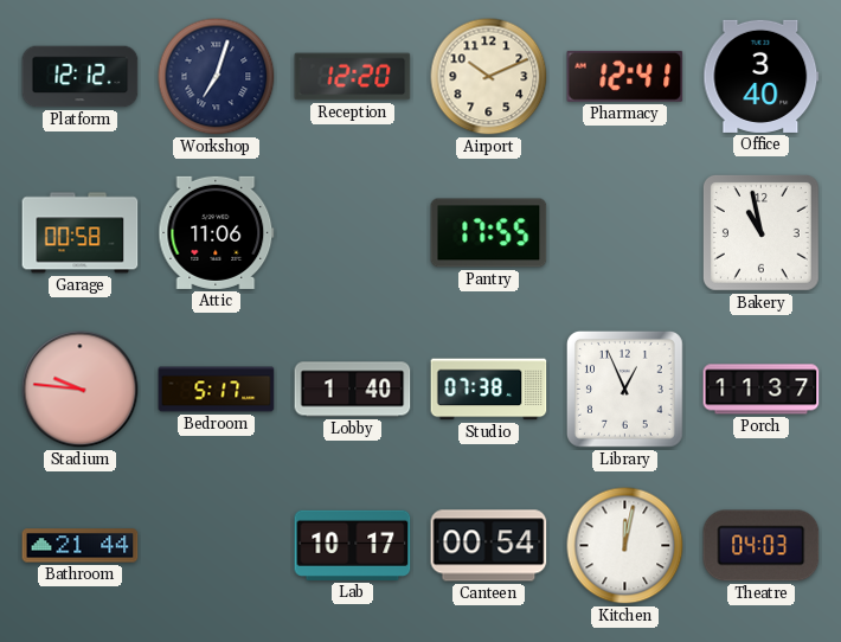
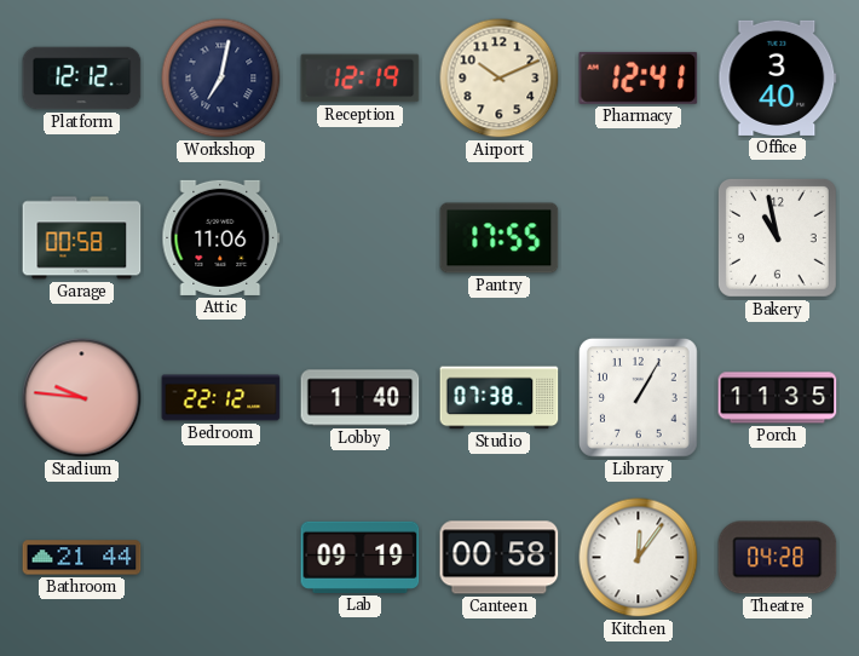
Workshop: 7:03 -> 7:02
Reception: 12:20 -> 12:19
Bedroom: 5:17 -> 22:12
Library: 12:56 -> 1:05
Porch: 11:37 -> 11:35
Lab: 10:17 -> 09:19
Canteen: 00:54 -> 00:58
Kitchen: 12:02 -> 12:06
Theatre: 04:03 -> 04:28
